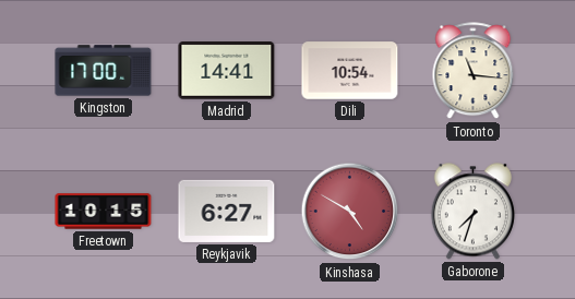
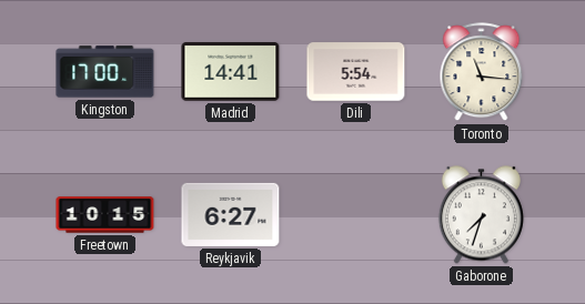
Dili: 10:54 -> 5:54
Kinshasa: 4:50 -> none
